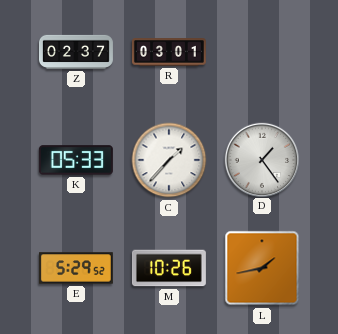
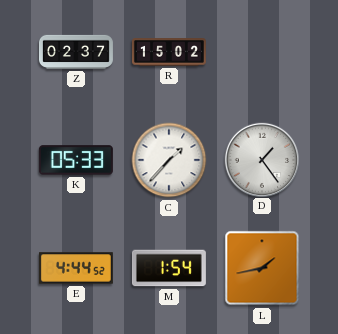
R: 03:01 -> 15:02
E: 5:29 -> 4:44
M: 10:26 -> 1:54
